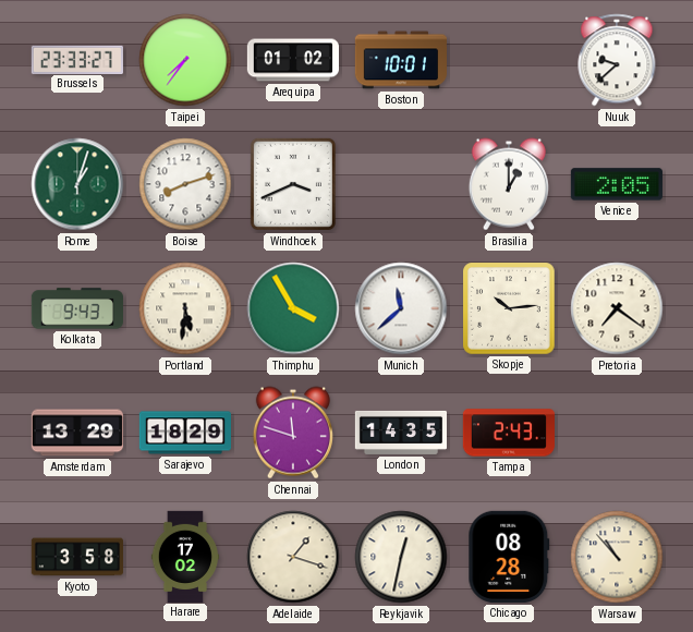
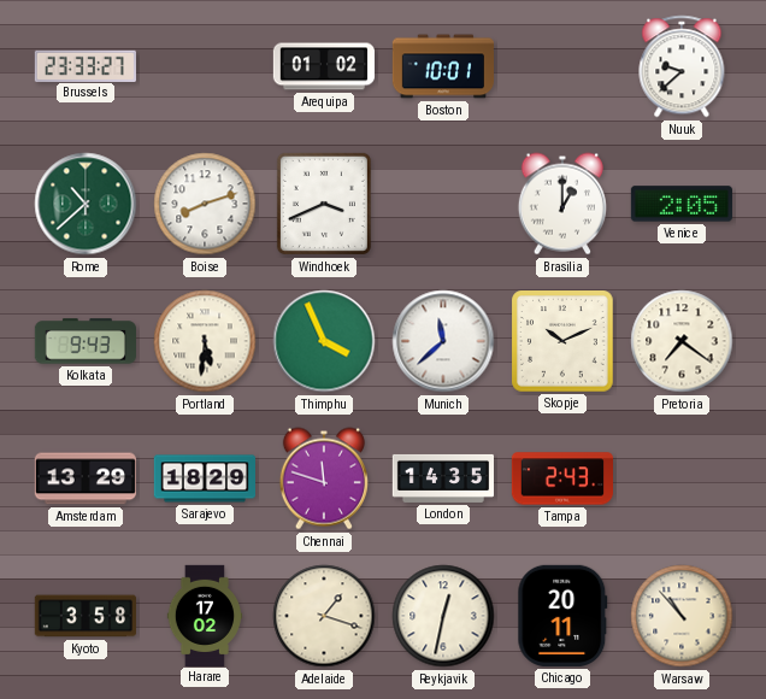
Taipei: 7:36 -> none
Rome: 1:03 -> 10:38
Thimphu: 3:55 -> 3:56
Skopje: 10:14 -> 10:11
Chicago: 08:28 -> 20:11
